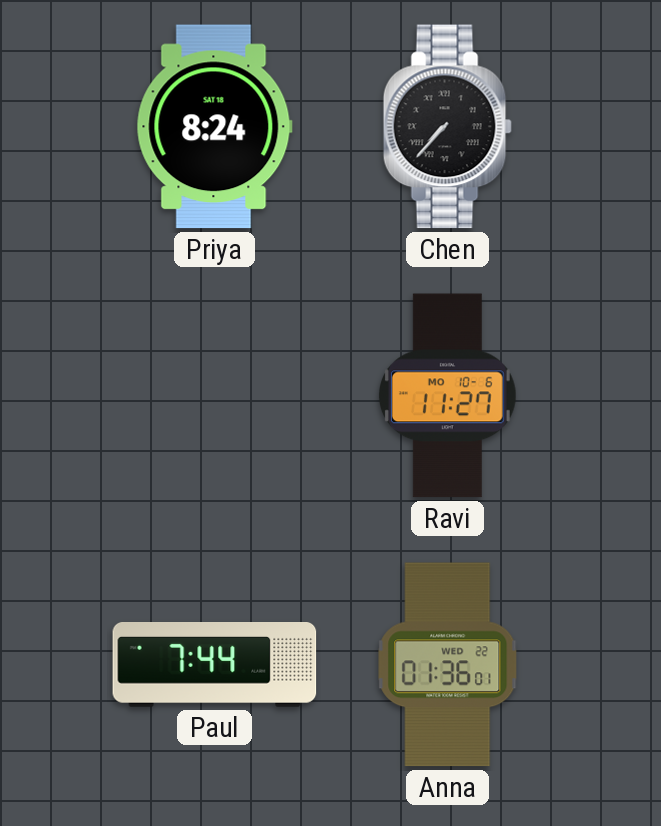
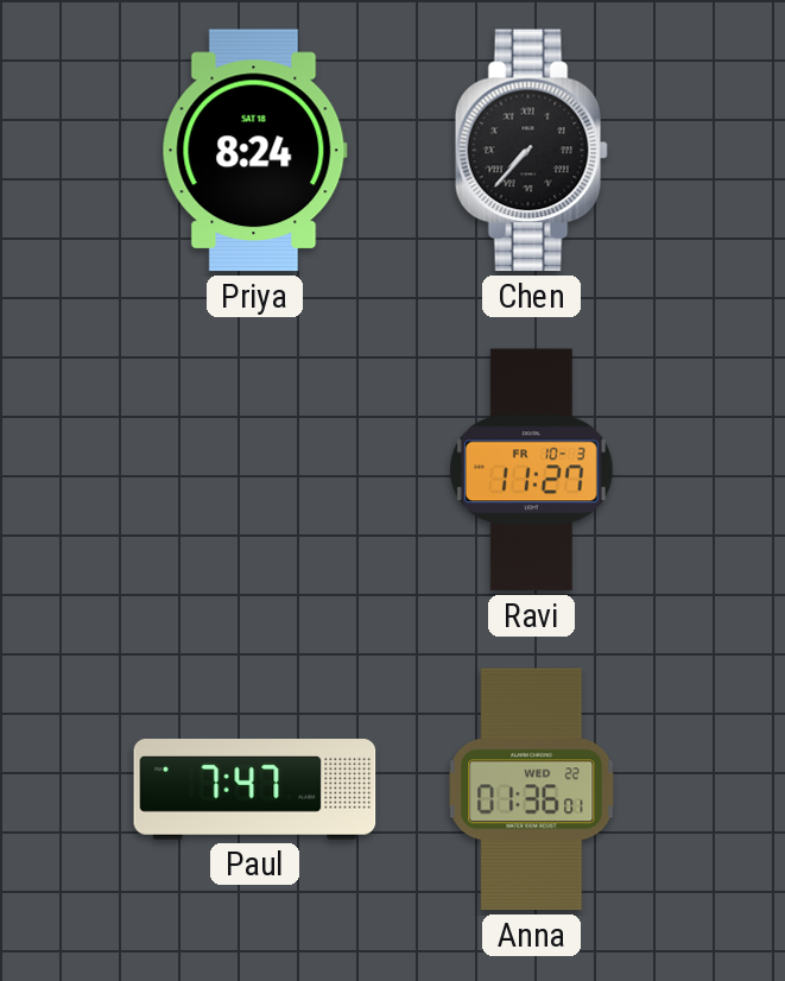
Ravi date: MO 10-6 -> FR 10-3
Paul: 7:44 -> 7:47
